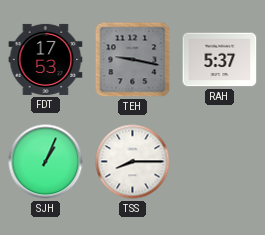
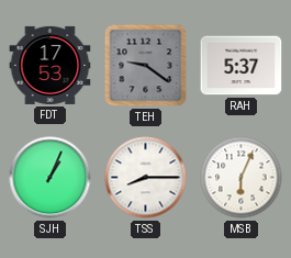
TEH: 9:17 -> 9:21
MSB: none -> 6:04
